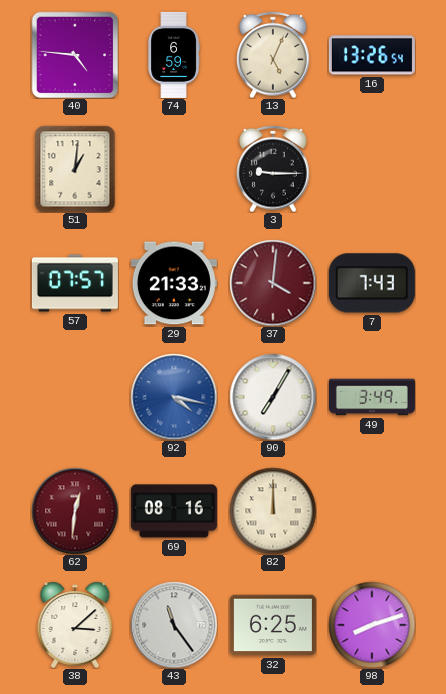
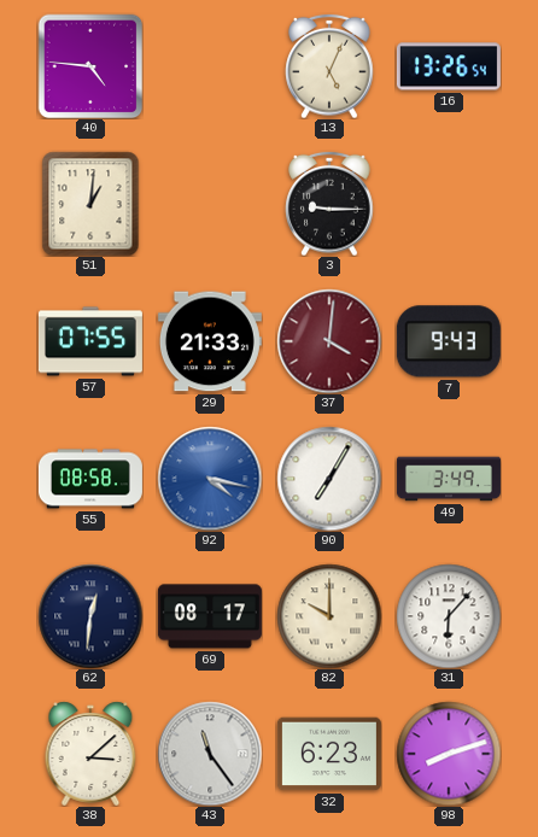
74: 6:59 -> none
57: 07:57 -> 07:55
7: 7:43 -> 9:43
55: none -> 08:58
62 dial: burgundy -> navy
69: 08:16 -> 08:17
82: 12:00 -> 10:00
31: none -> 6:07
32: 6:25 -> 6:23
